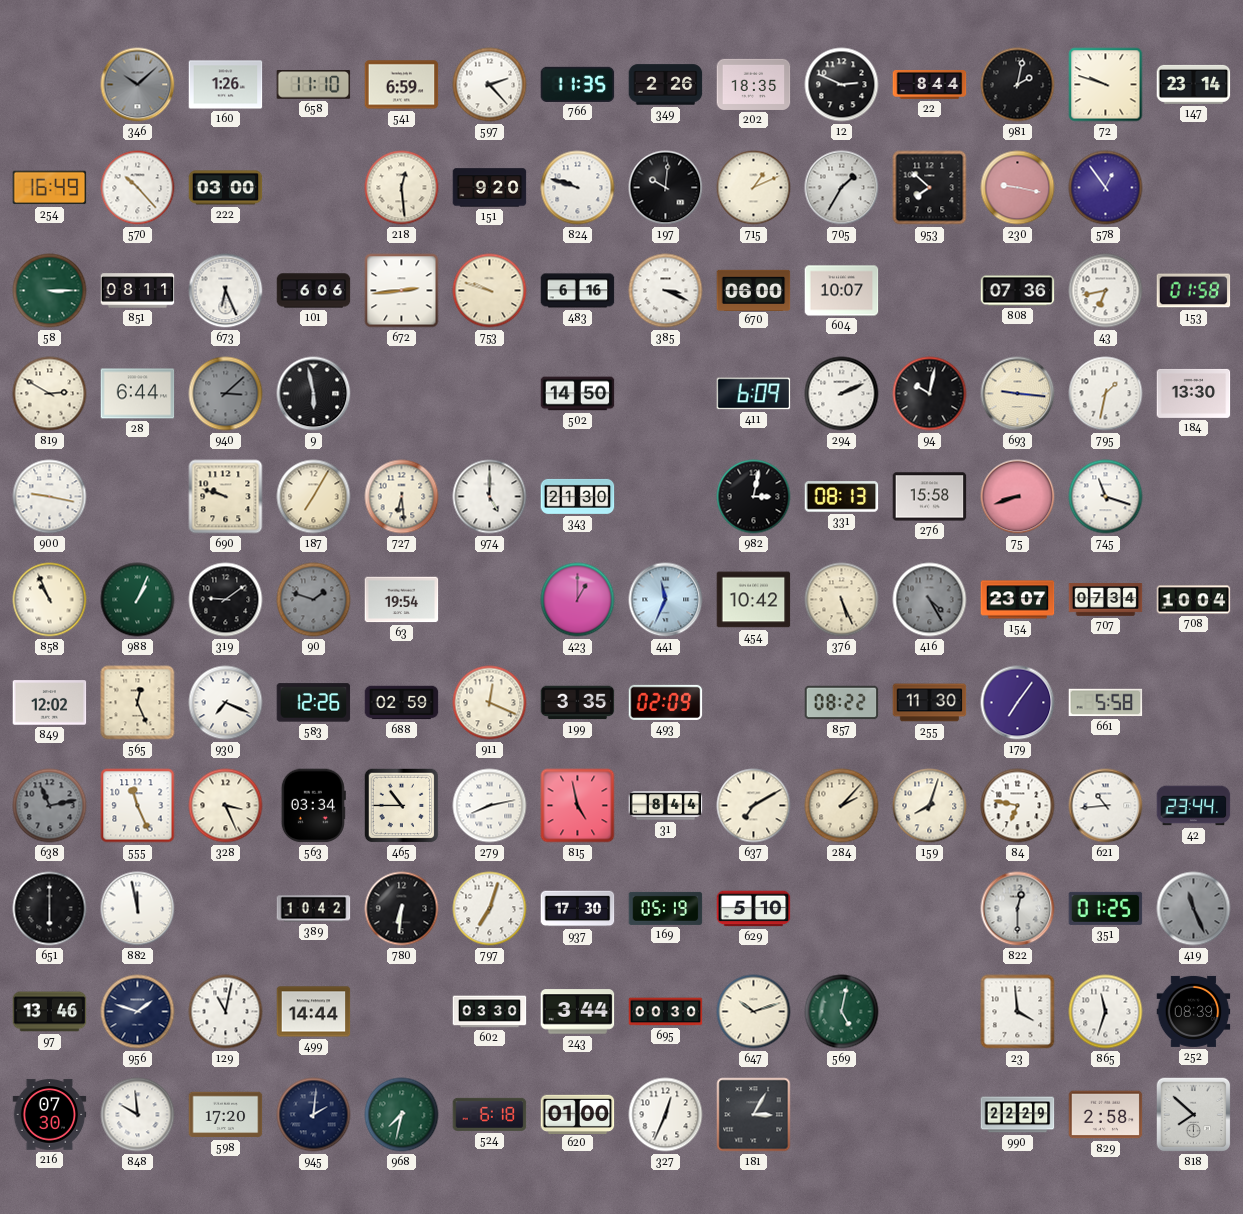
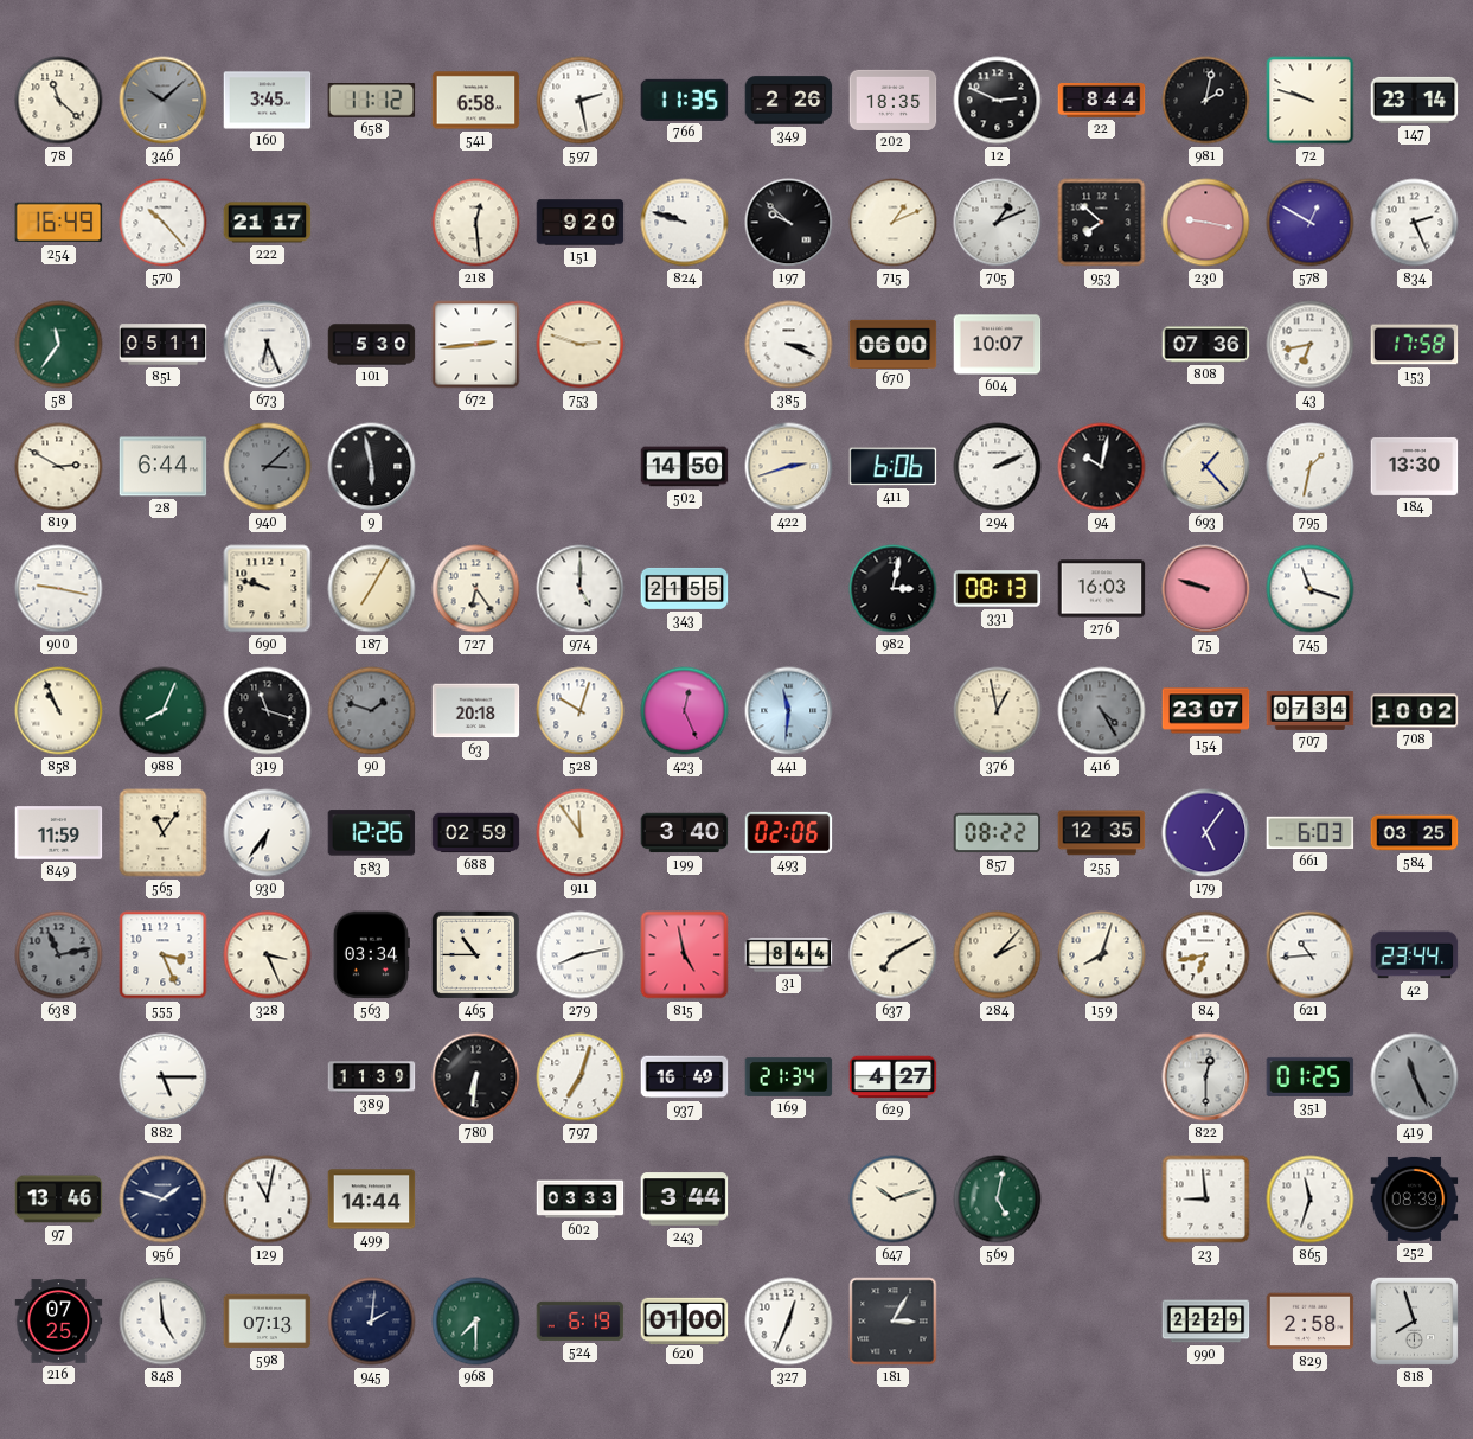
78: none -> 11:22
160: 1:26 -> 3:45
658: 11:10 -> 11:12
541: 6:59 -> 6:58
597: 2:23 -> 2:28
222: 03:00 -> 21:17
197: 10:01 -> 9:52
705: 1:35 -> 1:11
578: 12:54 -> 12:50
834: none -> 2:26
58: 3:15 -> 11:36
851: 08:11 -> 05:11
101: 6:06 -> 5:30
753: 9:48 -> 2:48
483: 6:16 -> none
153: 01:58 -> 17:58
422: none -> 2:42
411: 6:09 -> 6:06
693: 9:16 -> 1:23
727: 6:29 -> 6:24
343: 21:30 -> 21:55
276: 15:58 -> 16:03
75: 8:42 -> 9:48
988: 1:04 -> 8:04
319: 9:09 -> 11:18
63: 19:54 -> 20:18
528: none -> 10:03
423: 1:00 -> 12:26
441: 11:34 -> 11:31
454: 10:42 -> none
376: 5:26 -> 12:58
708: 10:04 -> 10:02
849: 12:02 -> 11:59
565: 12:26 -> 11:06
930: 7:19 -> 6:36
911: 12:19 -> 11:54
199: 3:35 -> 3:40
493: 02:09 -> 02:06
255: 11:30 -> 12:35
179: 7:06 -> 5:06
661: 5:58 -> 6:03
584: none -> 03:25
555: 11:26 -> 3:26
84: 6:47 -> 6:43
651: 6:00 -> none
882: 11:58 -> 5:15
389: 10:42 -> 11:39
937: 17:30 -> 16:49
169: 05:19 -> 21:34
629: 5:10 -> 4:27
602: 03:30 -> 03:33
695: 00:30 -> none
23: 3:59 -> 8:59
216: 07:30 -> 07:25
848: 9:59 -> 4:59
598: 17:20 -> 07:13
968: 7:32 -> 7:30
524: 6:18 -> 6:19
818: 7:52 -> 7:57
